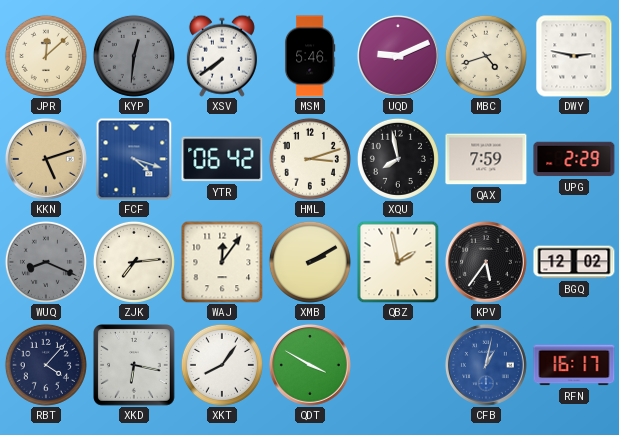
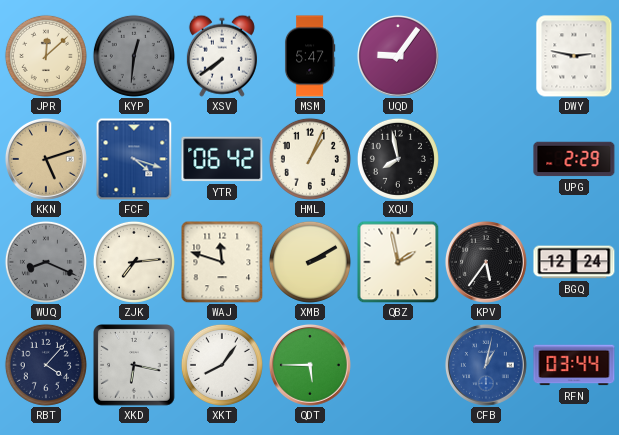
MSM: 5:46 -> 5:47
UQD: 9:11 -> 9:06
MBC: 4:42 -> none
HML: 3:12 -> 1:04
QAX: 7:59 -> none
WAJ: 12:06 -> 11:48
BGQ: 12:02 -> 12:24
QDT: 3:50 -> 5:45
RFN: 16:17 -> 03:44
